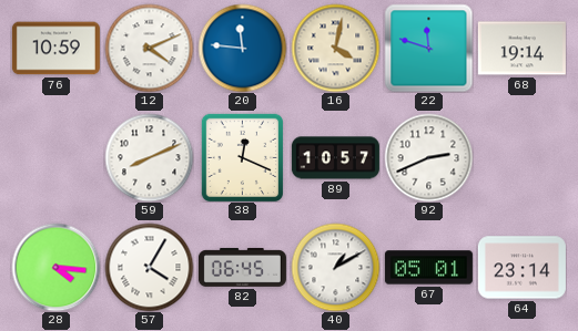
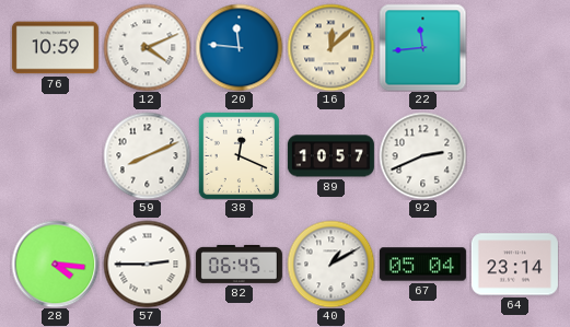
16: 4:02 -> 12:08
22: 11:48 -> 11:44
68: 19:14 -> none
57: 4:05 -> 2:45
67: 05:01 -> 05:04
